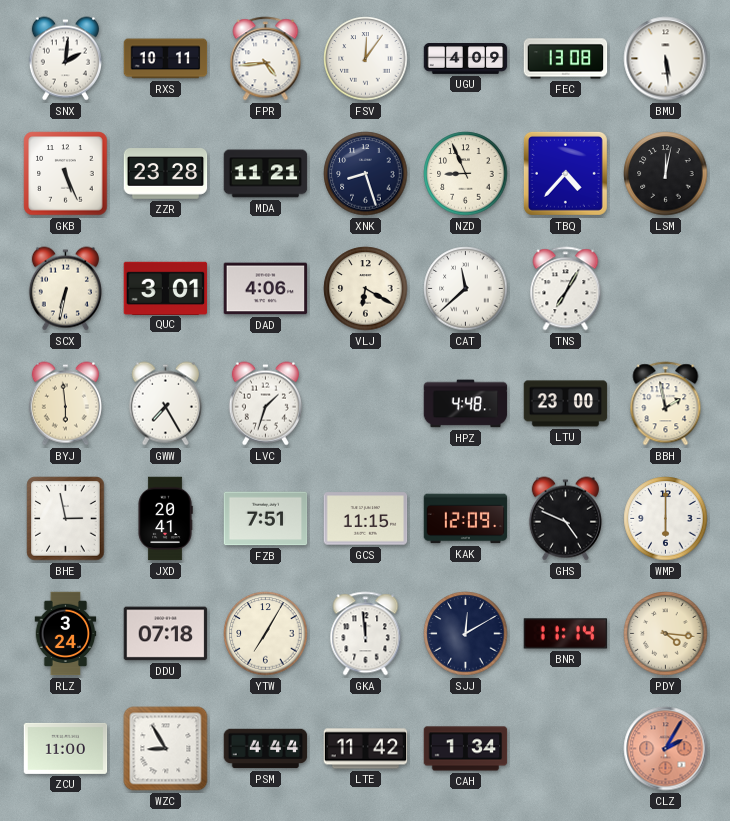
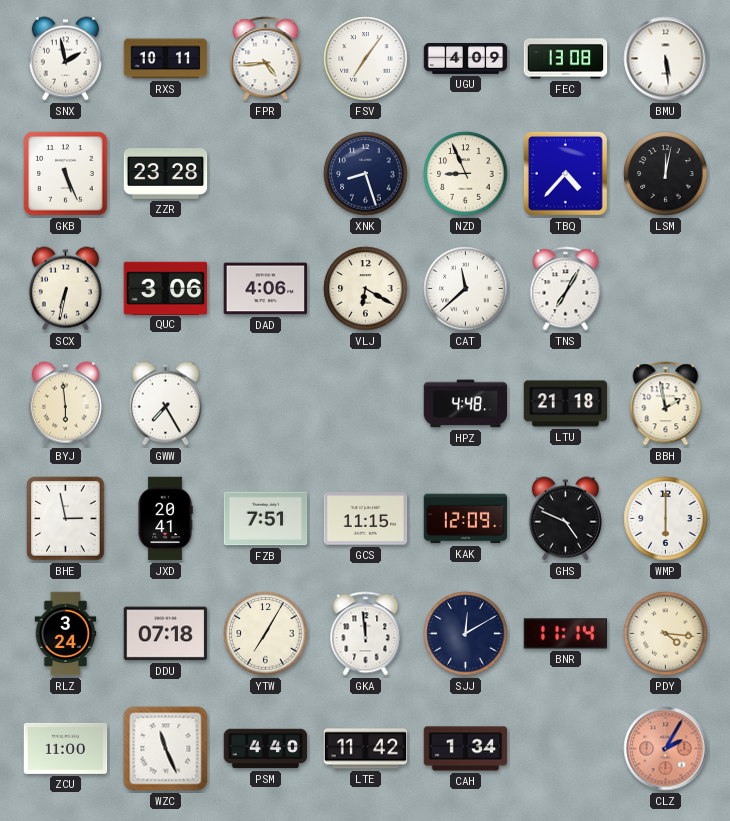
SNX: 2:01 -> 1:58
FSV: 12:06 -> 7:06
MDA: 11:21 -> none
QUC: 3:01 -> 3:06
LVC: 1:33 -> none
LTU: 23:00 -> 21:18
WZC: 8:55 -> 11:26
PSM: 4:44 -> 4:40
